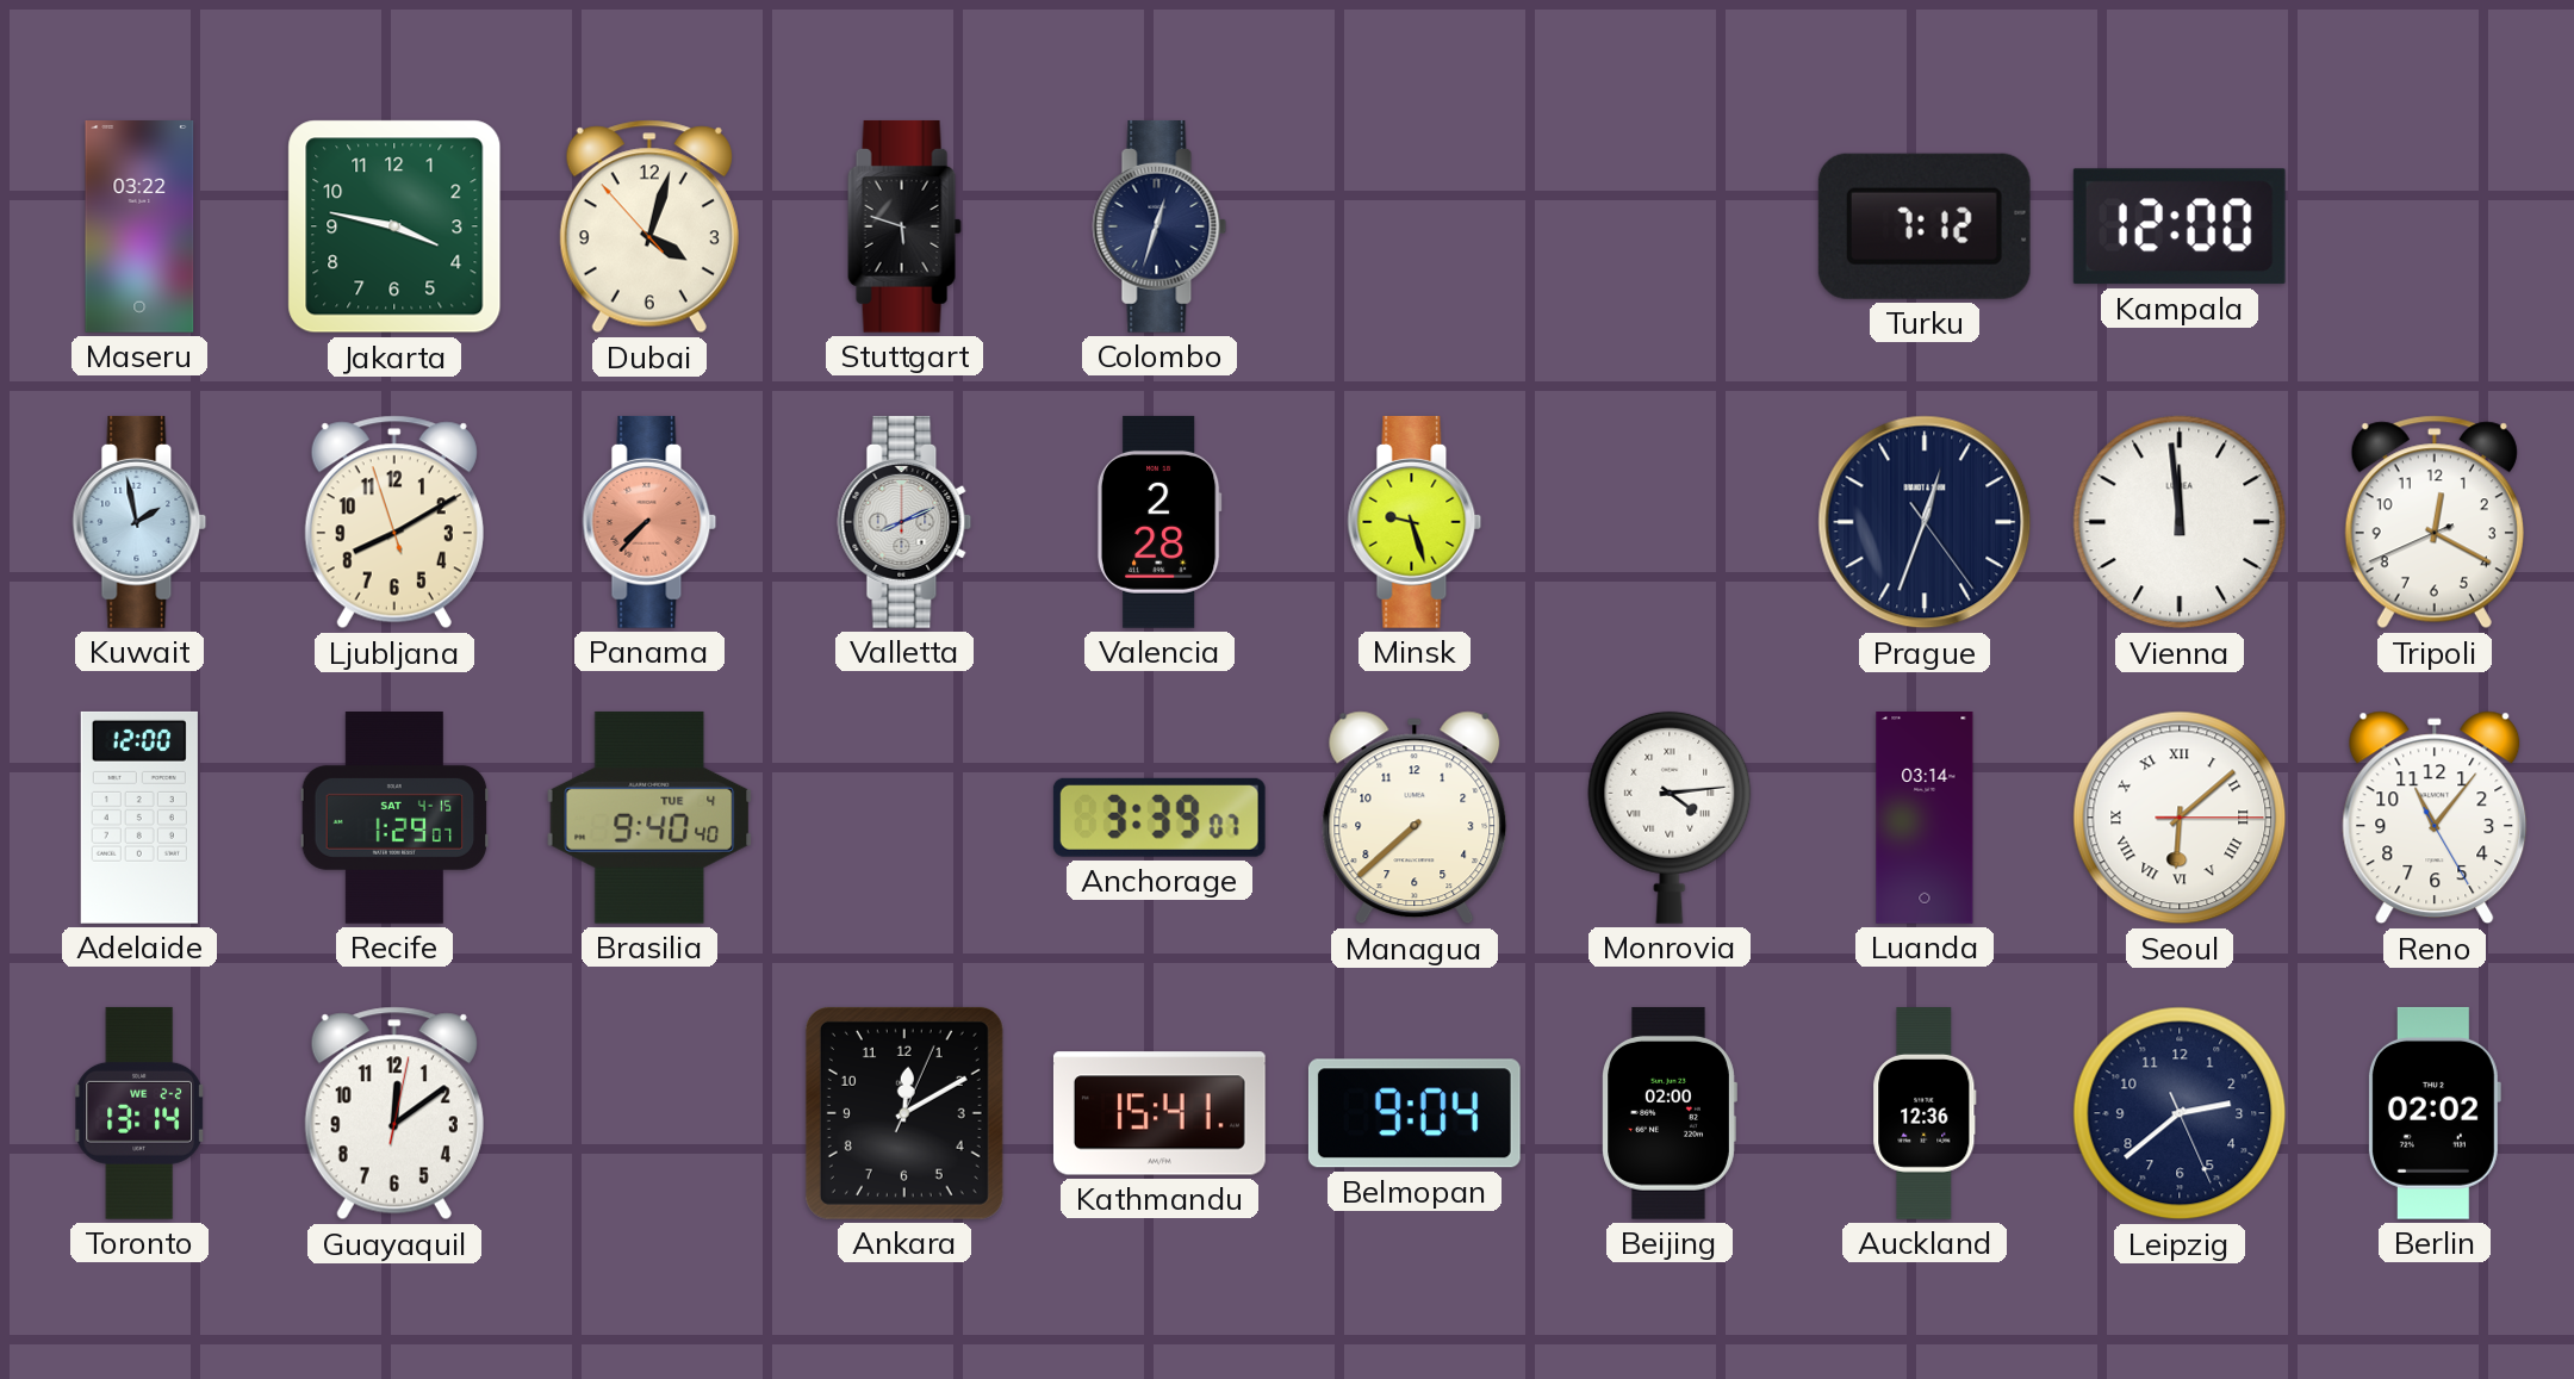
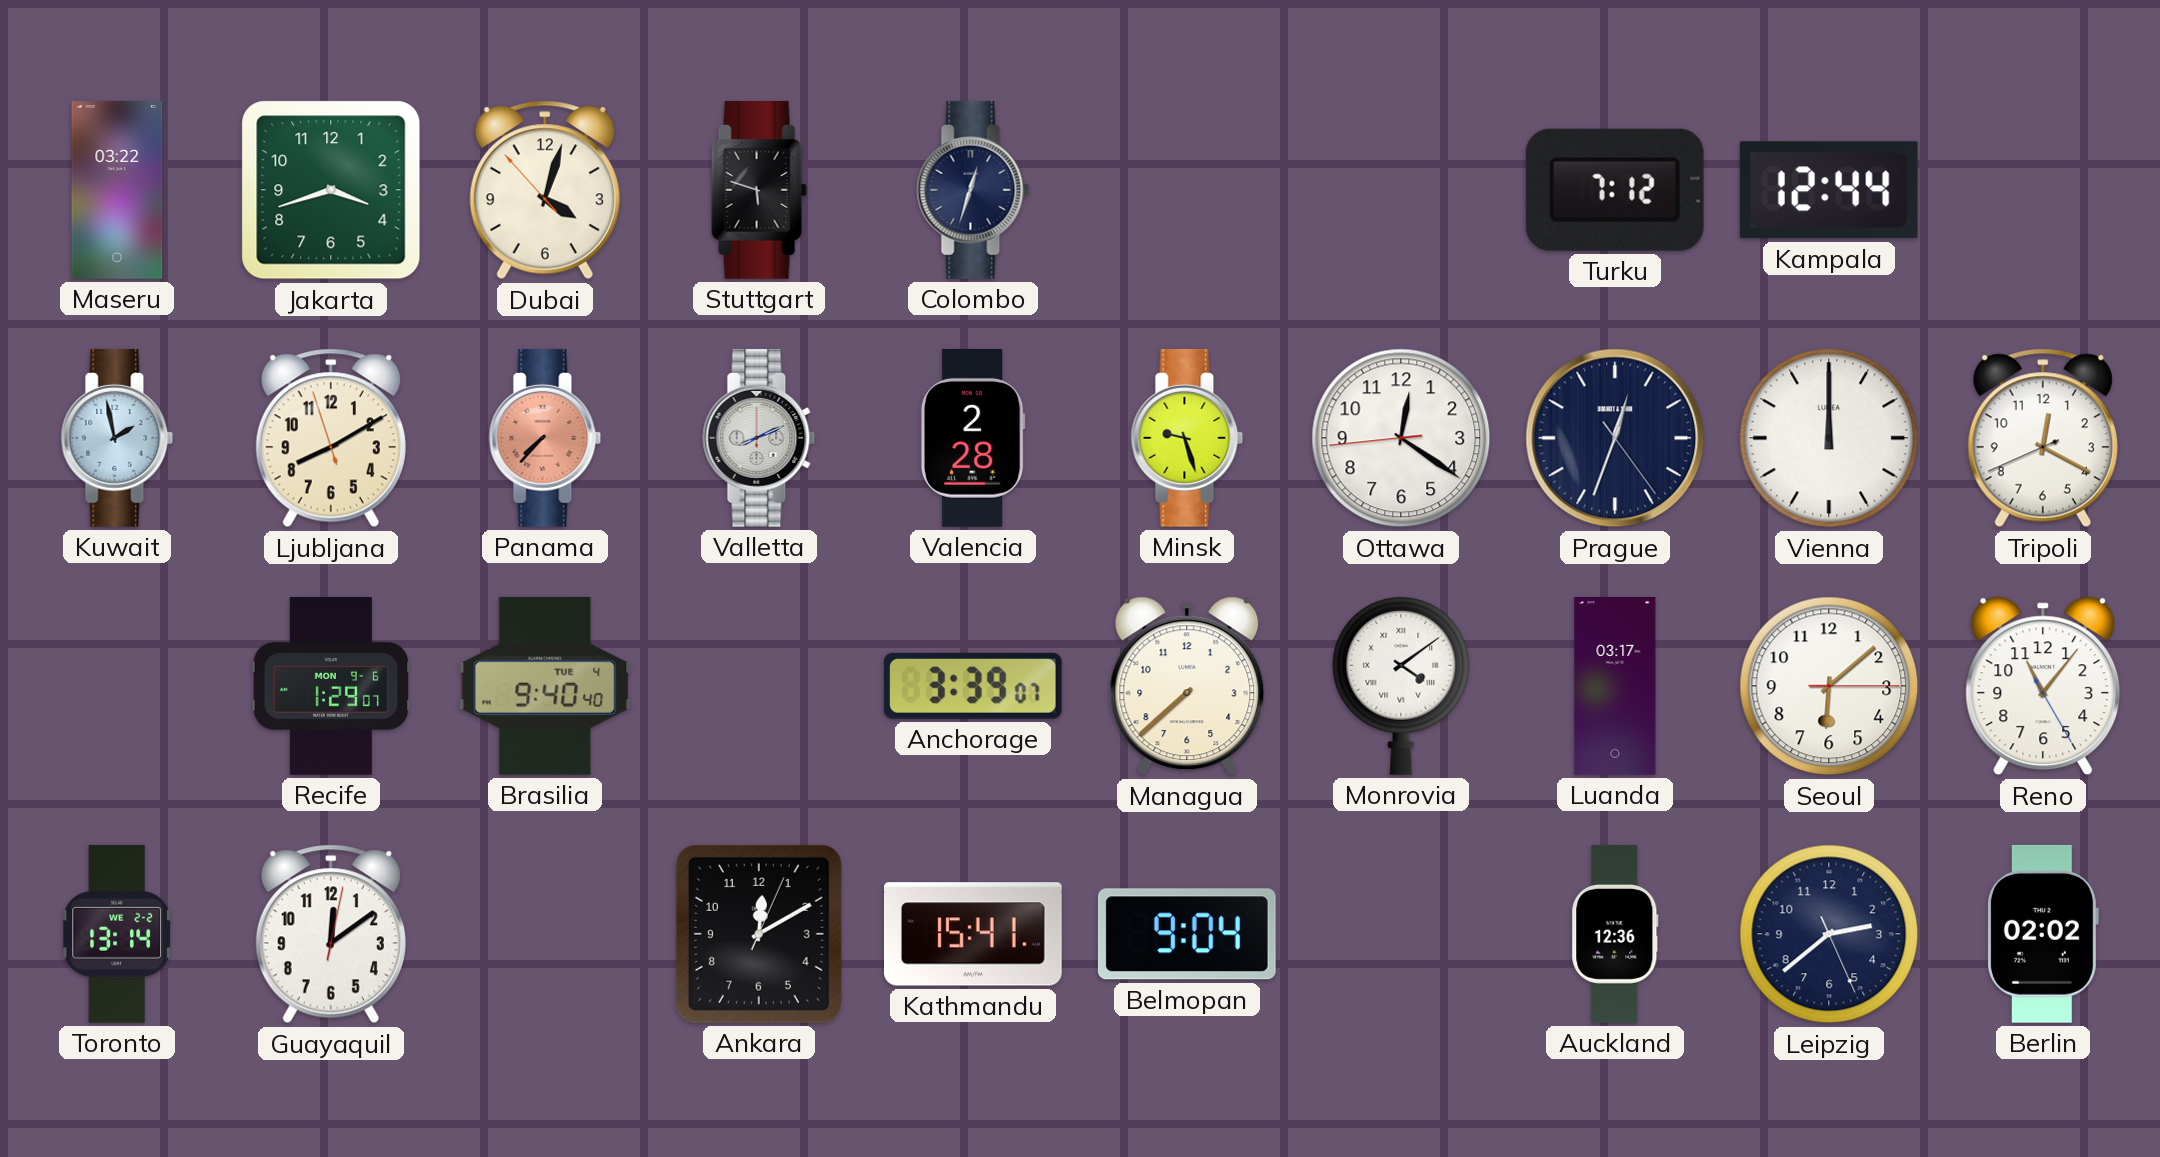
Jakarta: 3:47 -> 3:42
Kampala: 12:00 -> 12:44
Ottawa: none -> 12:20
Vienna: 11:59 -> 12:00
Adelaide: 12:00 -> none
Recife date: SAT 4-15 -> MON 9-6
Monrovia: 4:14 -> 4:09
Luanda: 03:14 -> 03:17
Seoul numerals: Roman -> Arabic
Beijing: 02:00 -> none
